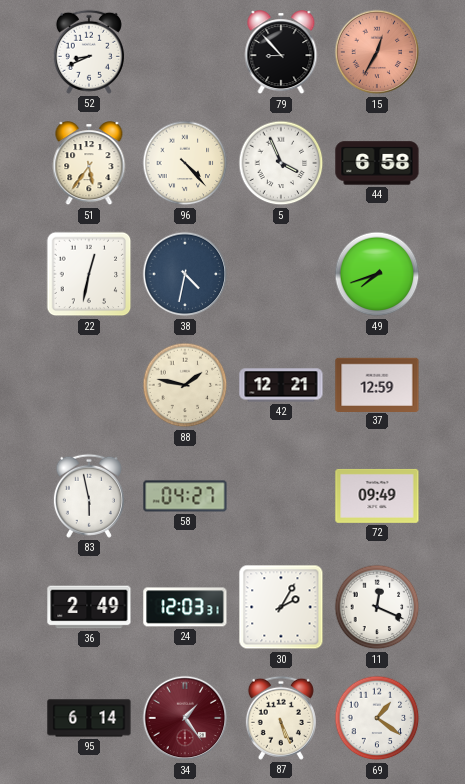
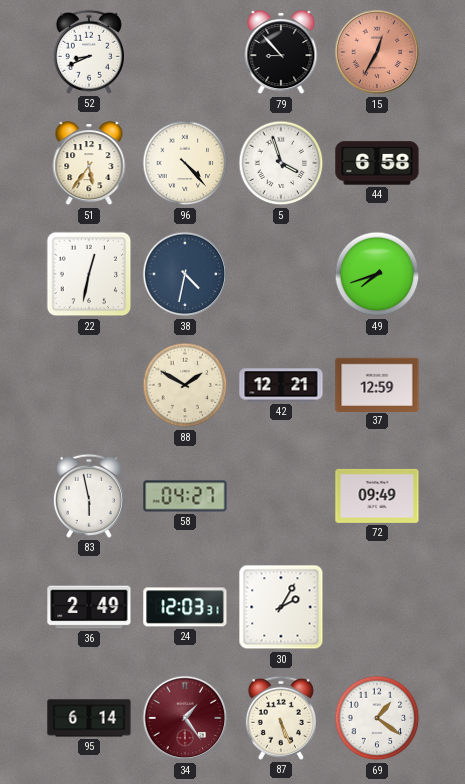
5: 3:56 -> 3:57
88: 1:47 -> 1:50
11: 12:19 -> none
